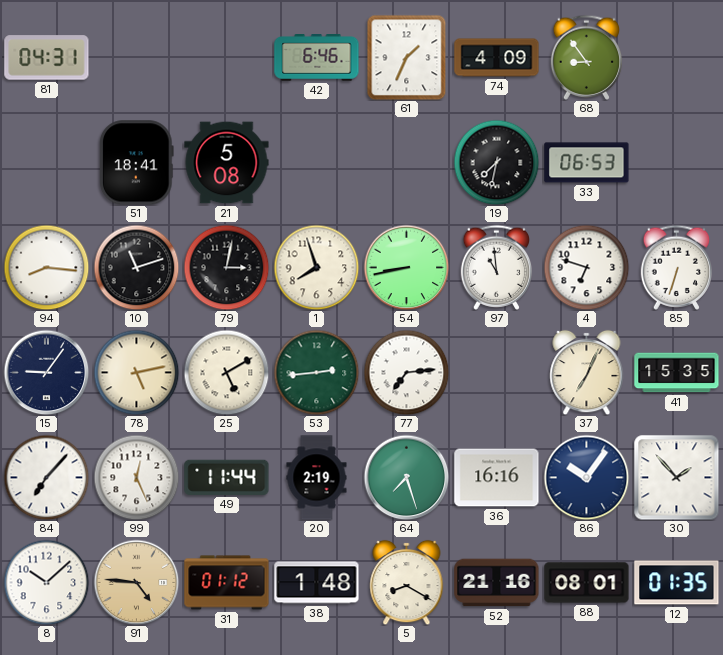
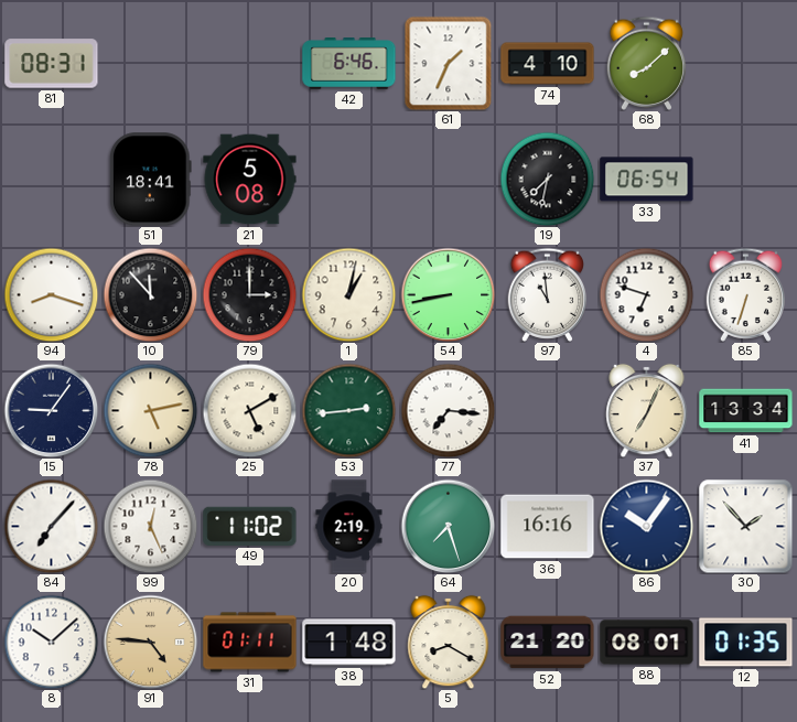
81: 04:31 -> 08:31
74: 4:09 -> 4:10
68: 8:54 -> 8:08
33: 06:53 -> 06:54
94: 8:16 -> 8:18
10: 11:12 -> 11:53
79: 3:02 -> 3:00
1: 7:57 -> 1:02
77: 7:14 -> 7:16
41: 15:35 -> 13:34
49: 11:44 -> 11:02
31: 01:12 -> 01:11
52: 21:16 -> 21:20
